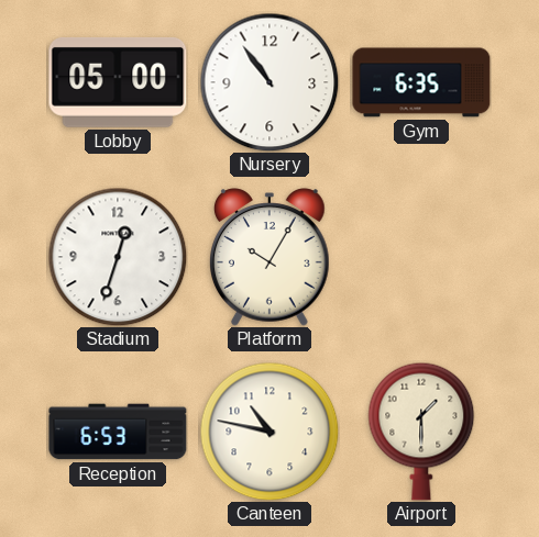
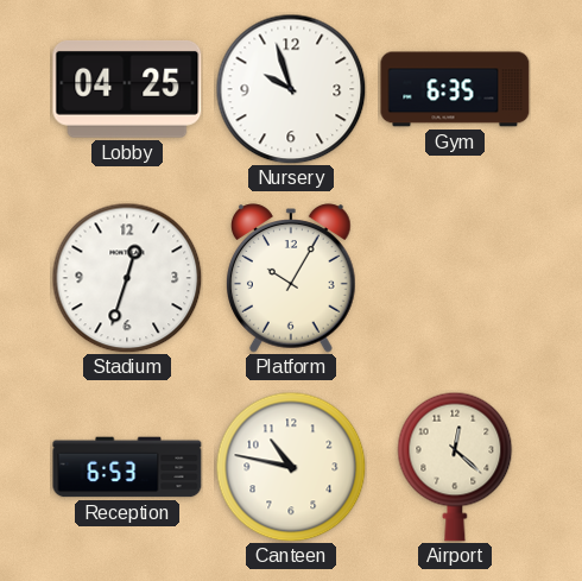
Lobby: 05:00 -> 04:25
Nursery: 10:54 -> 9:57
Airport: 1:30 -> 12:22
